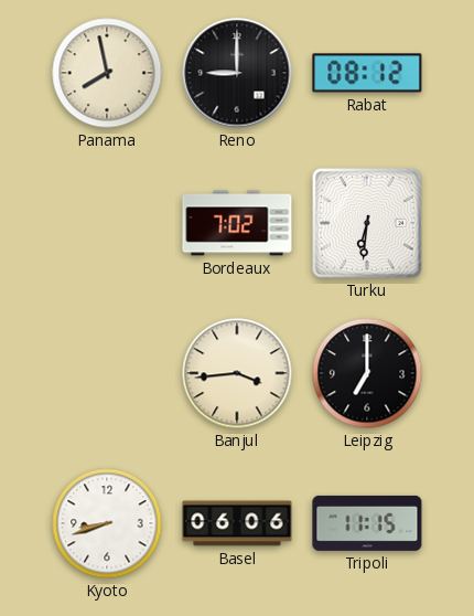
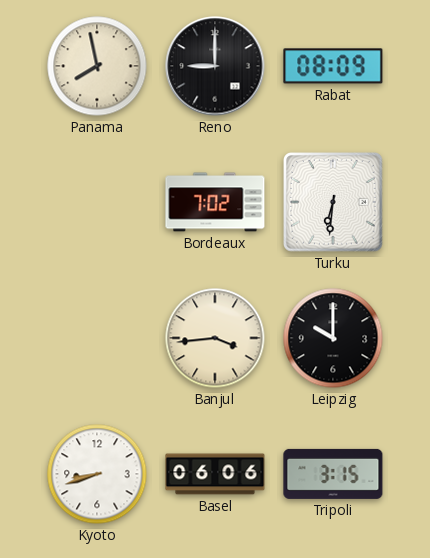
Rabat: 08:12 -> 08:09
Leipzig: 7:00 -> 10:00
Tripoli: 11:15 -> 3:15
